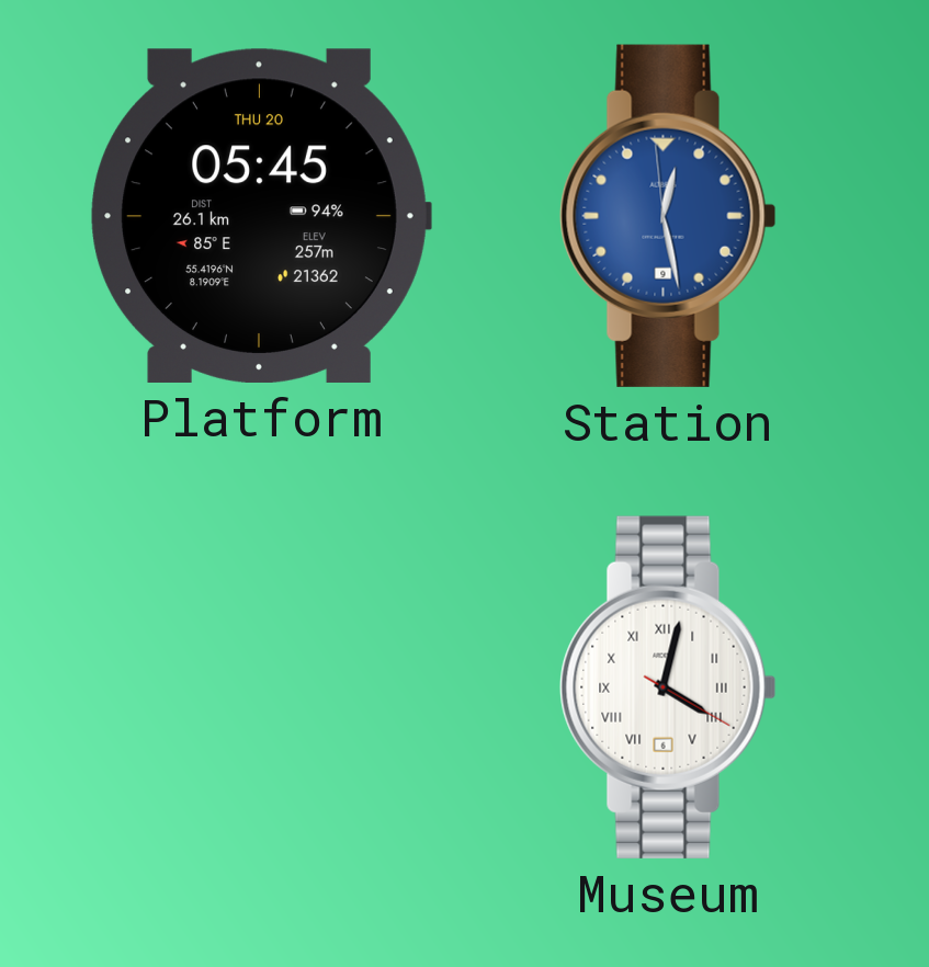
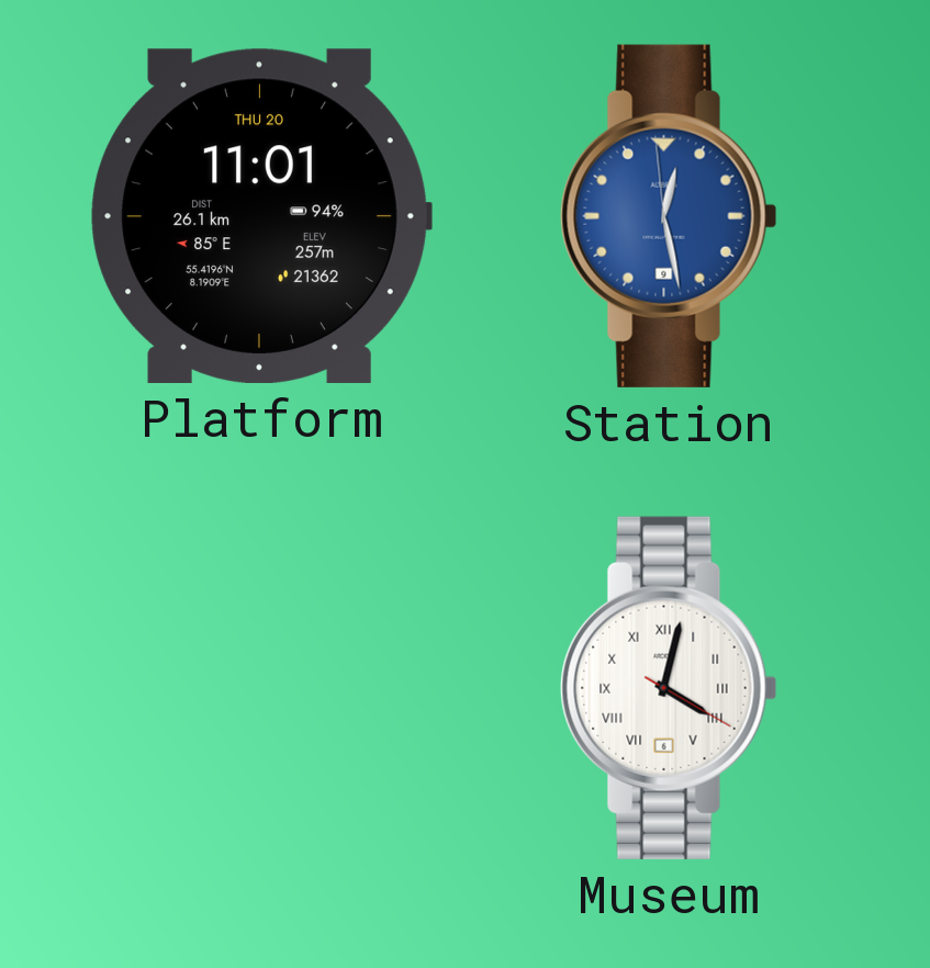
Platform: 05:45 -> 11:01
